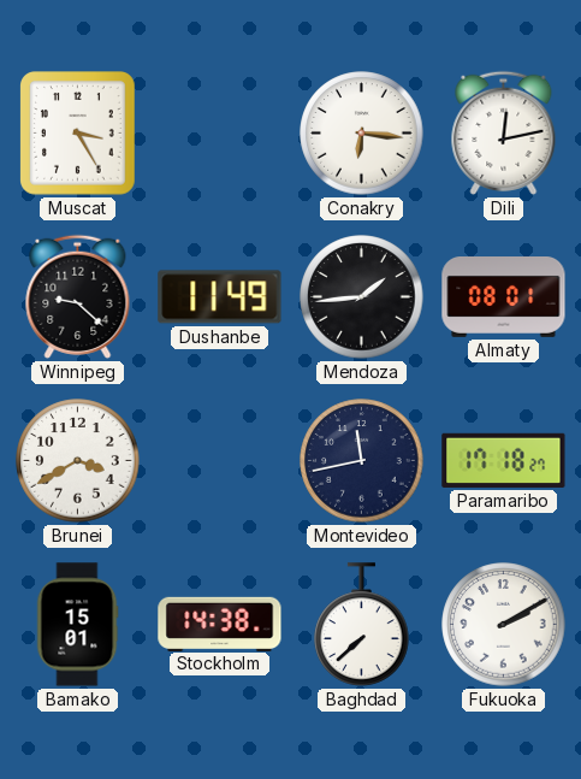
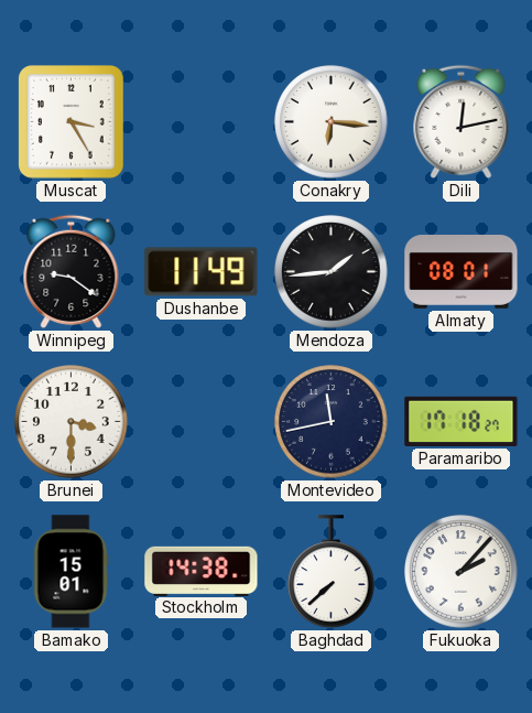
Winnipeg: 9:22 -> 9:21
Brunei: 3:40 -> 3:30
Fukuoka: 2:10 -> 2:07
